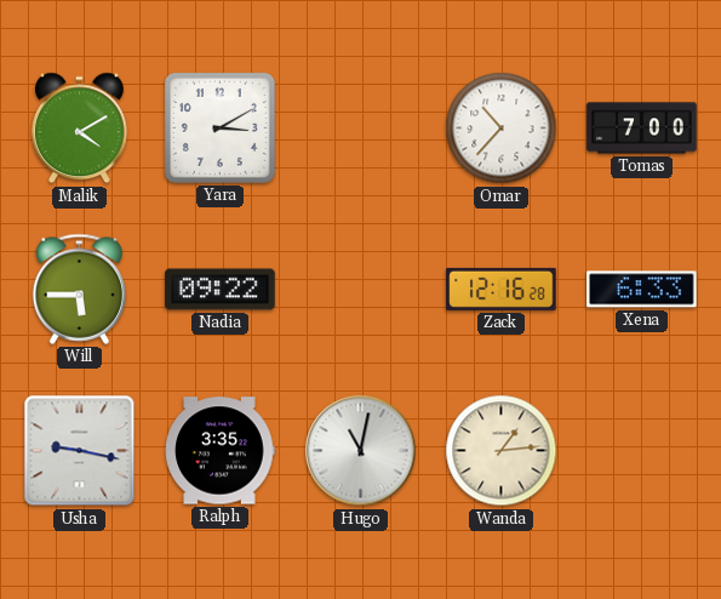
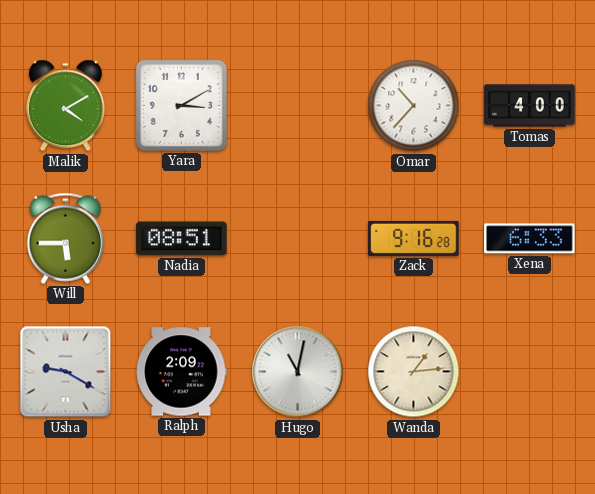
Tomas: 7:00 -> 4:00
Nadia: 09:22 -> 08:51
Zack: 12:16 -> 9:16
Usha: 9:17 -> 9:20
Ralph: 3:35 -> 2:09
